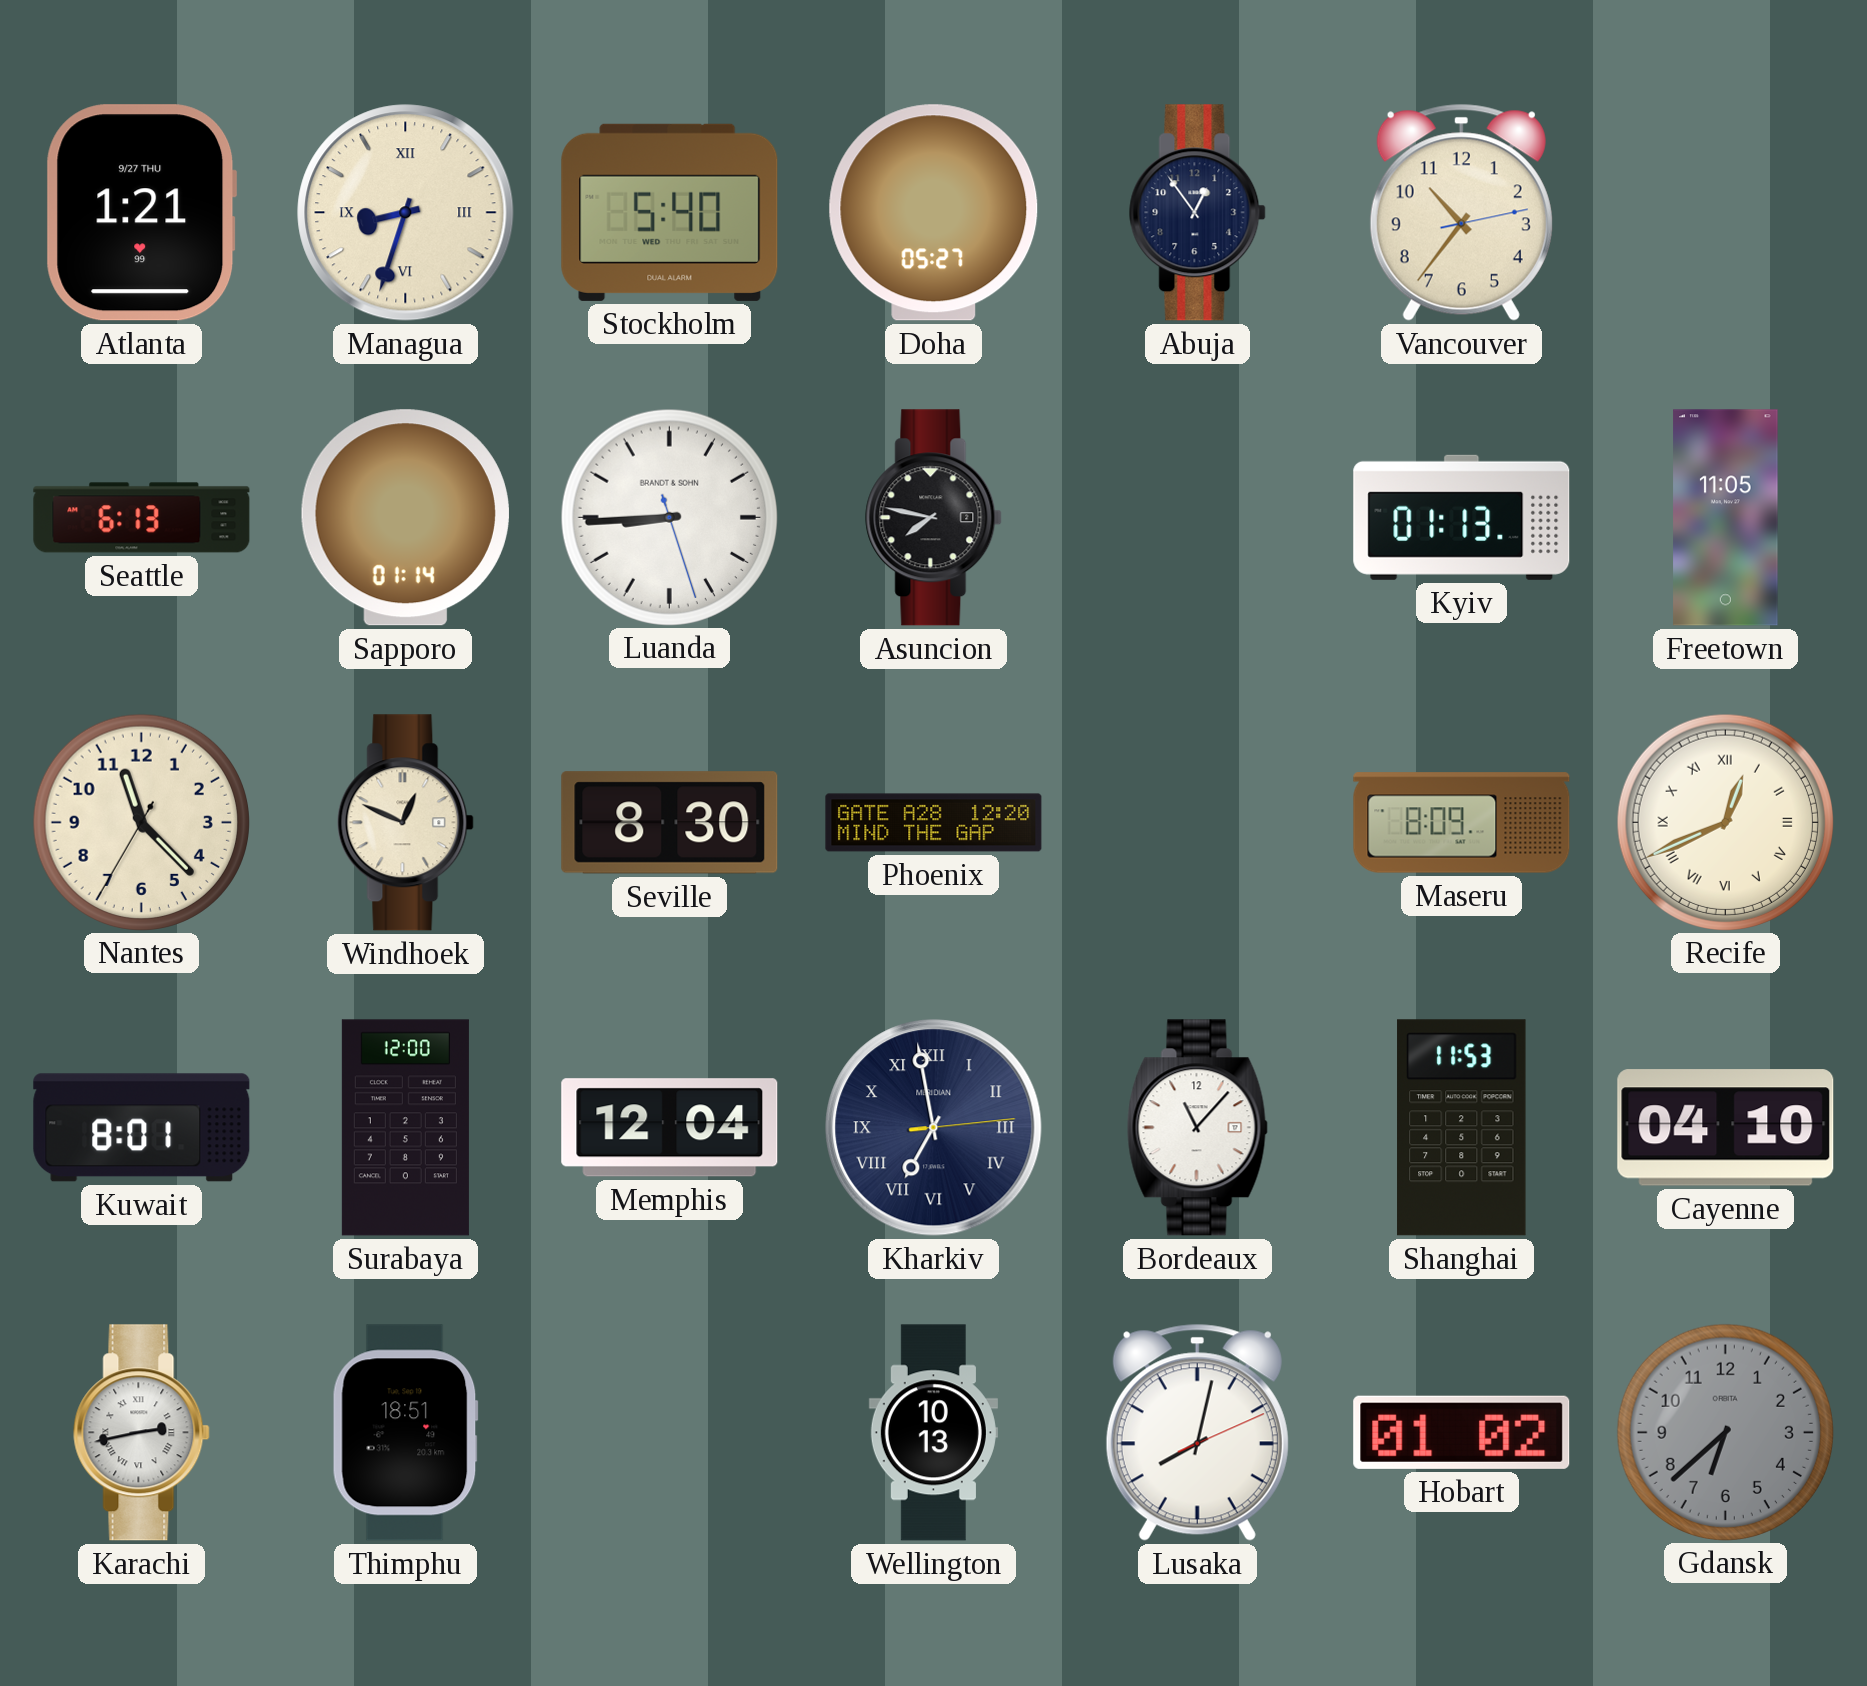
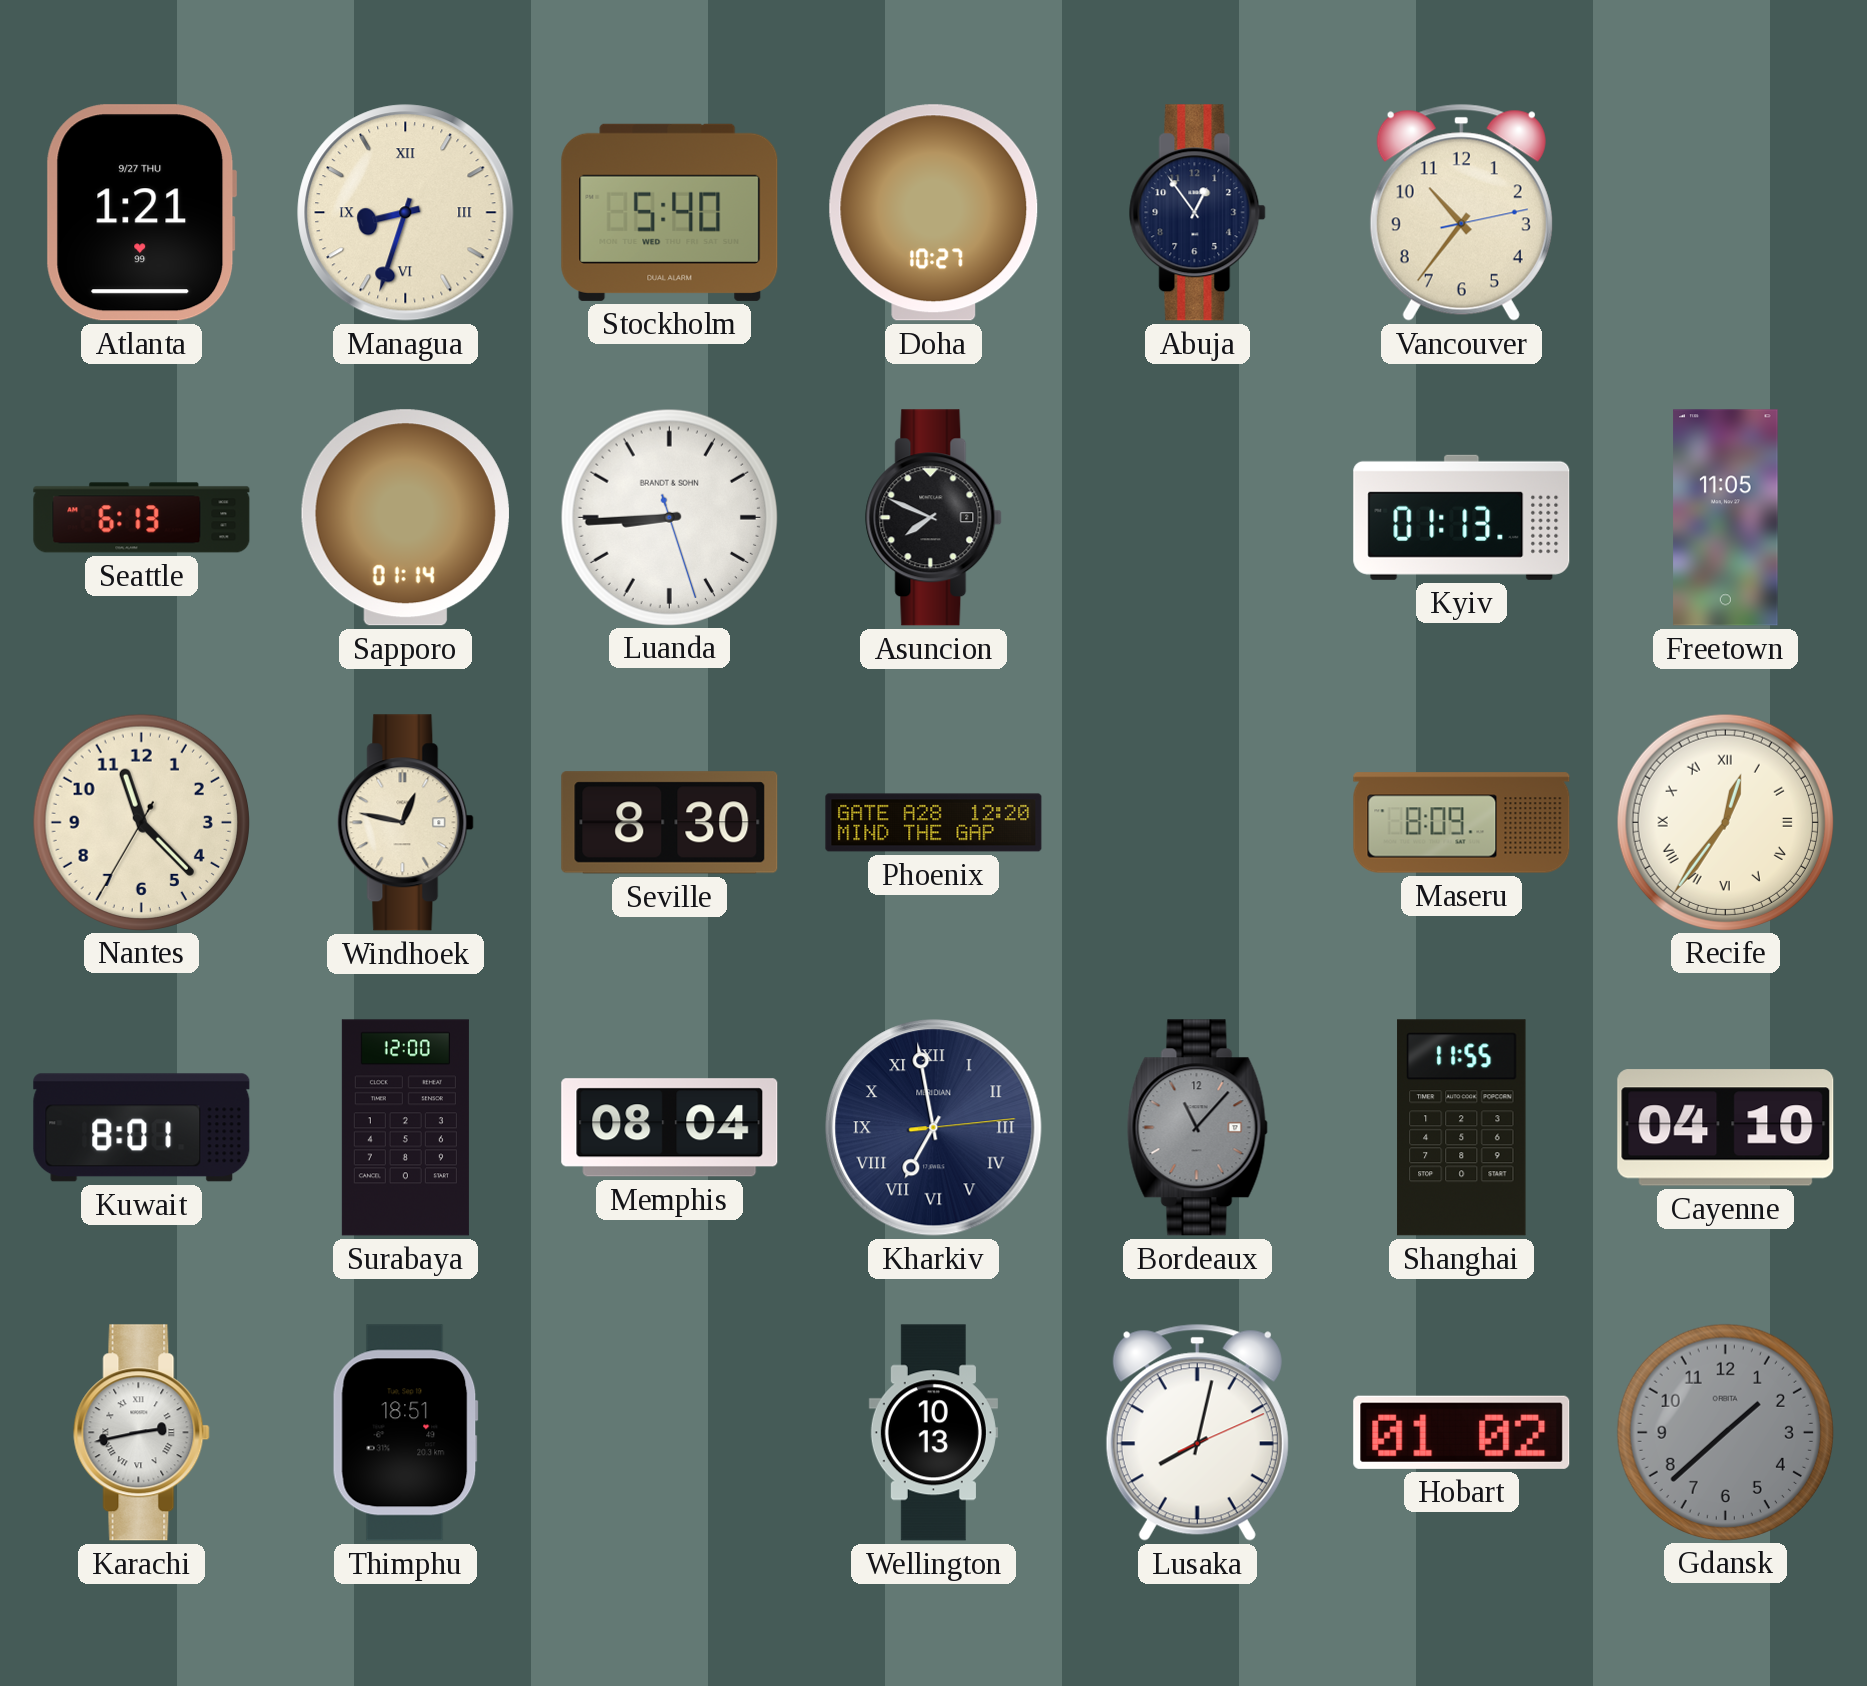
Doha: 05:27 -> 10:27
Asuncion: 7:47 -> 7:49
Windhoek: 12:49 -> 12:47
Recife: 12:41 -> 12:36
Memphis: 12:04 -> 08:04
Bordeaux dial: white -> grey
Shanghai: 11:53 -> 11:55
Gdansk: 6:38 -> 1:38
